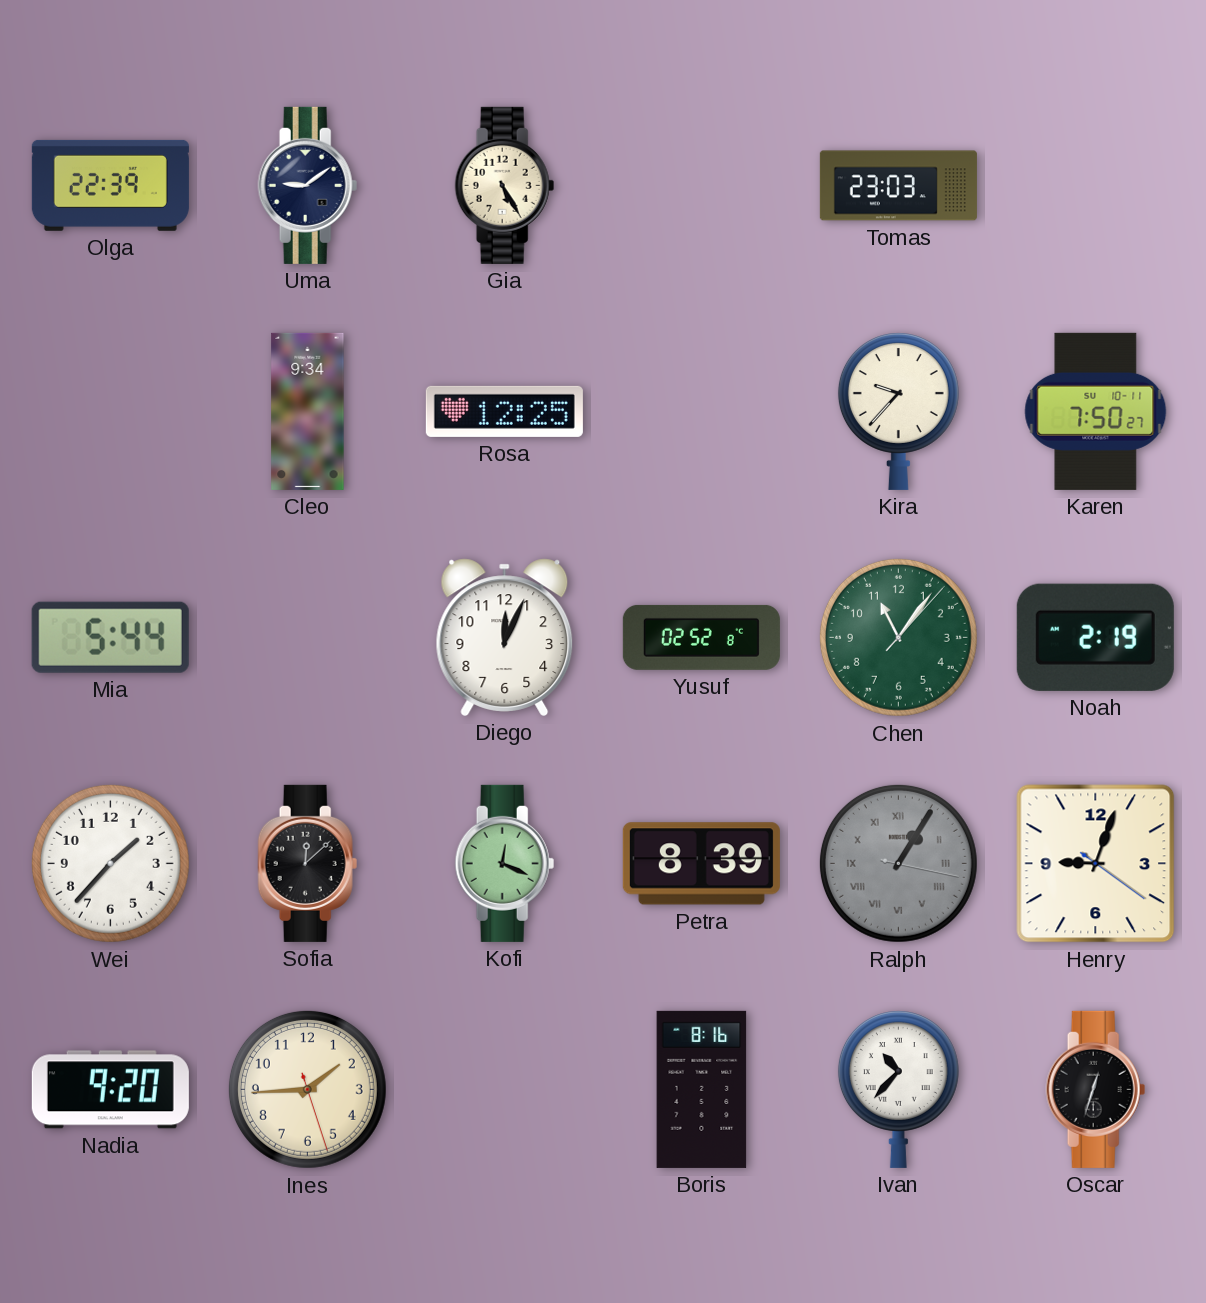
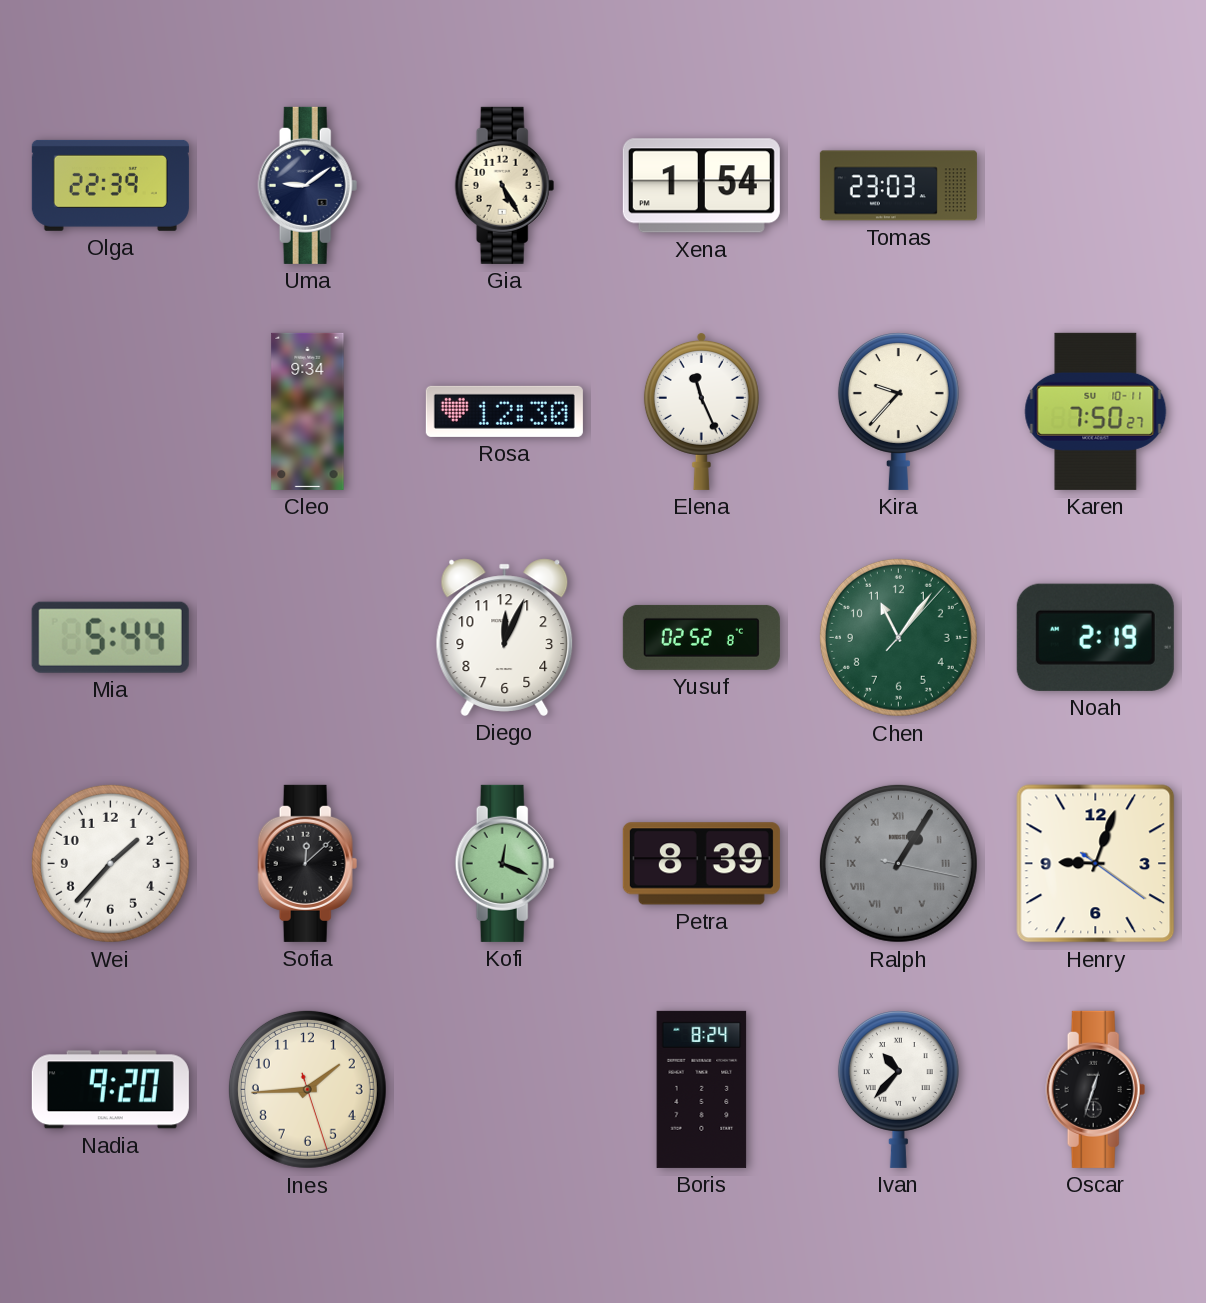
Xena: none -> 1:54
Rosa: 12:25 -> 12:30
Elena: none -> 11:26
Boris: 8:16 -> 8:24
